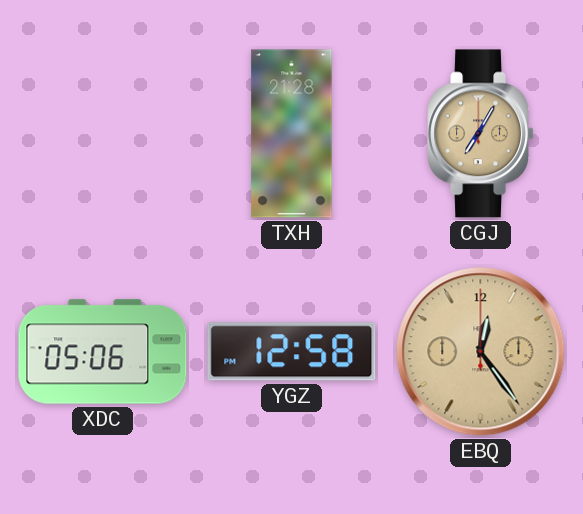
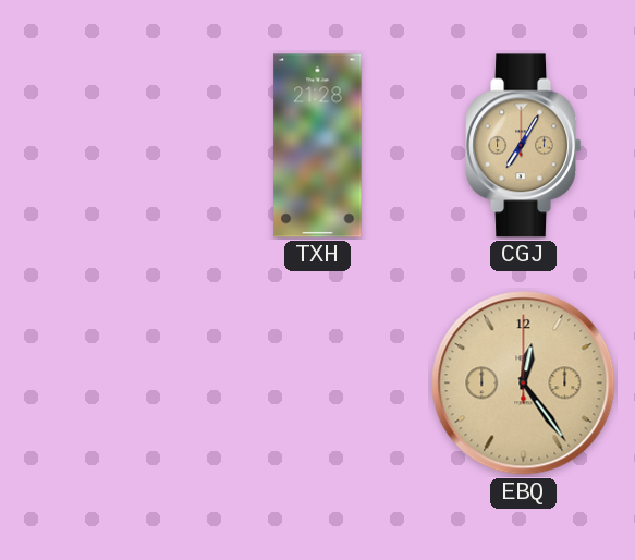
XDC: 05:06 -> none
YGZ: 12:58 -> none
